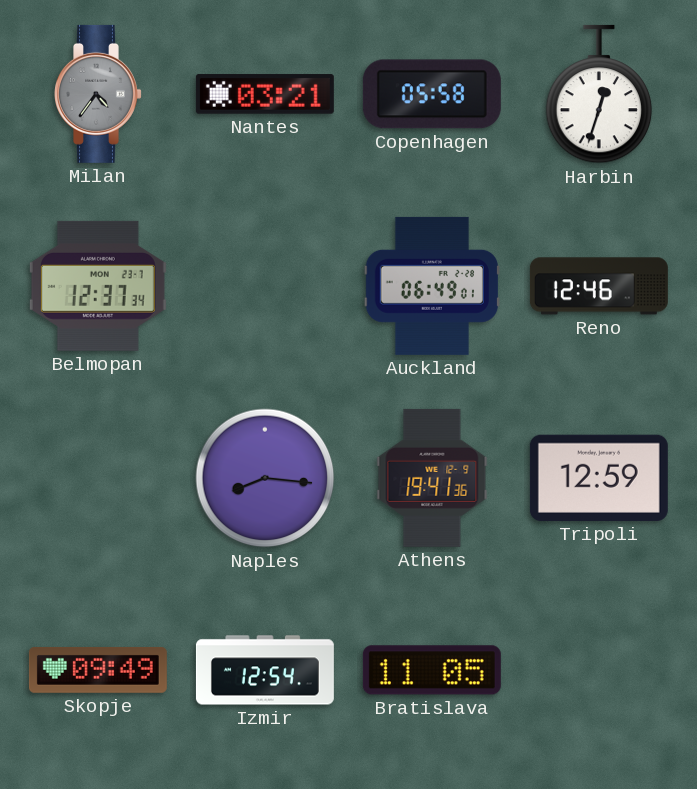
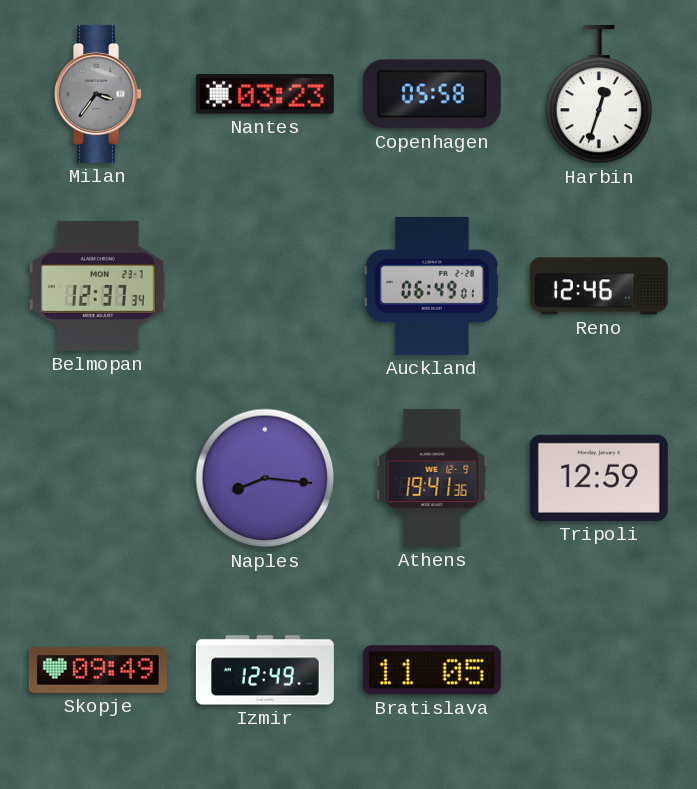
Milan: 4:36 -> 3:36
Nantes: 03:21 -> 03:23
Izmir: 12:54 -> 12:49
